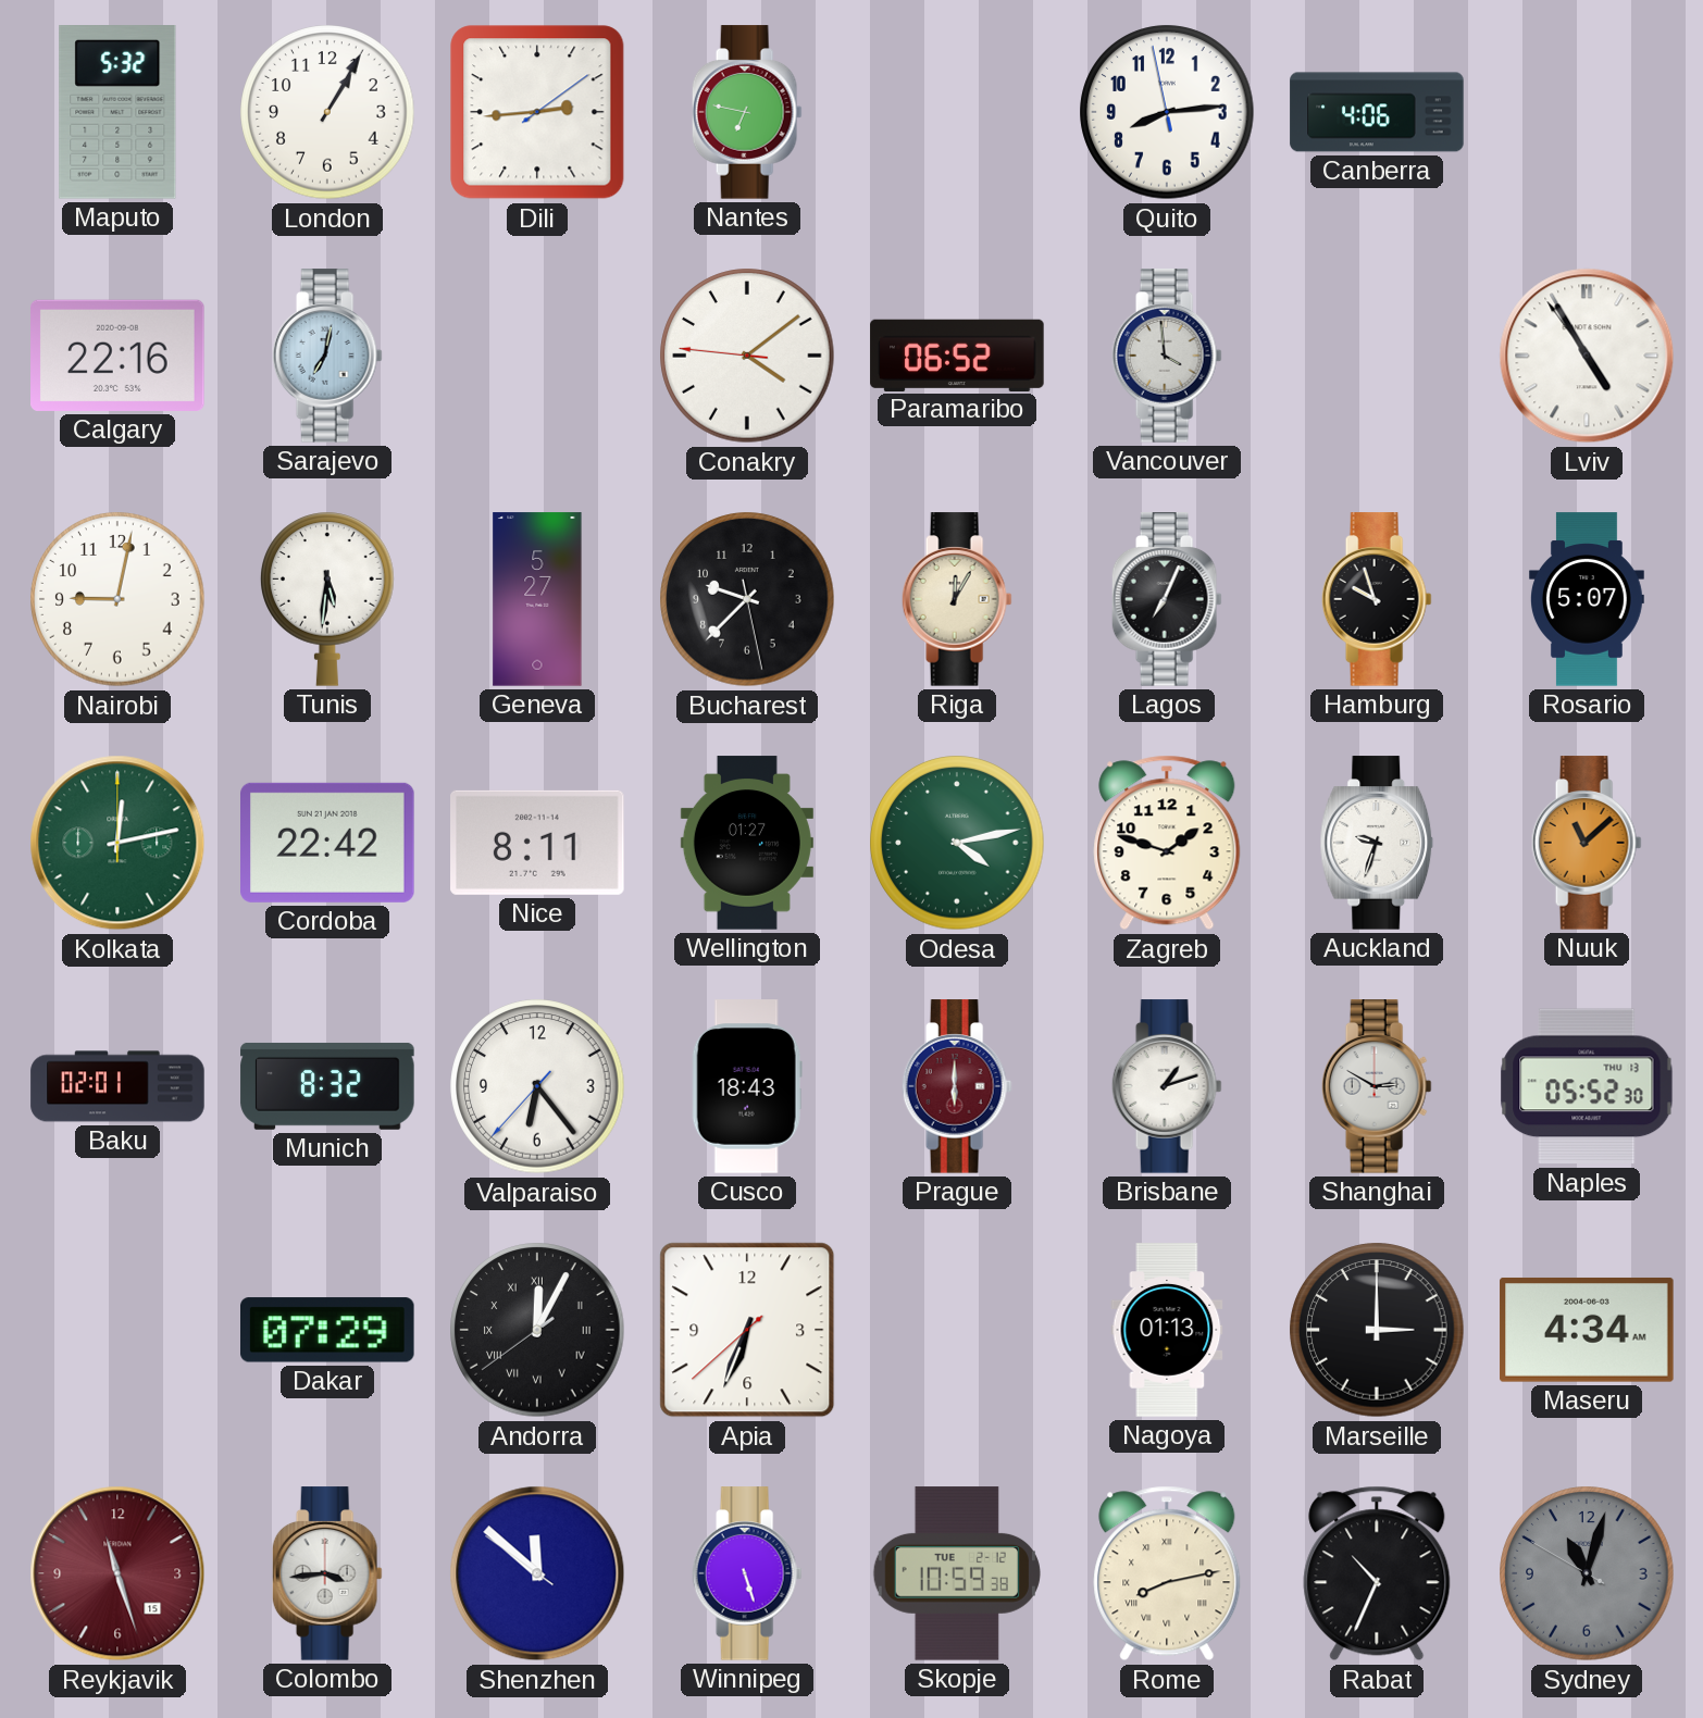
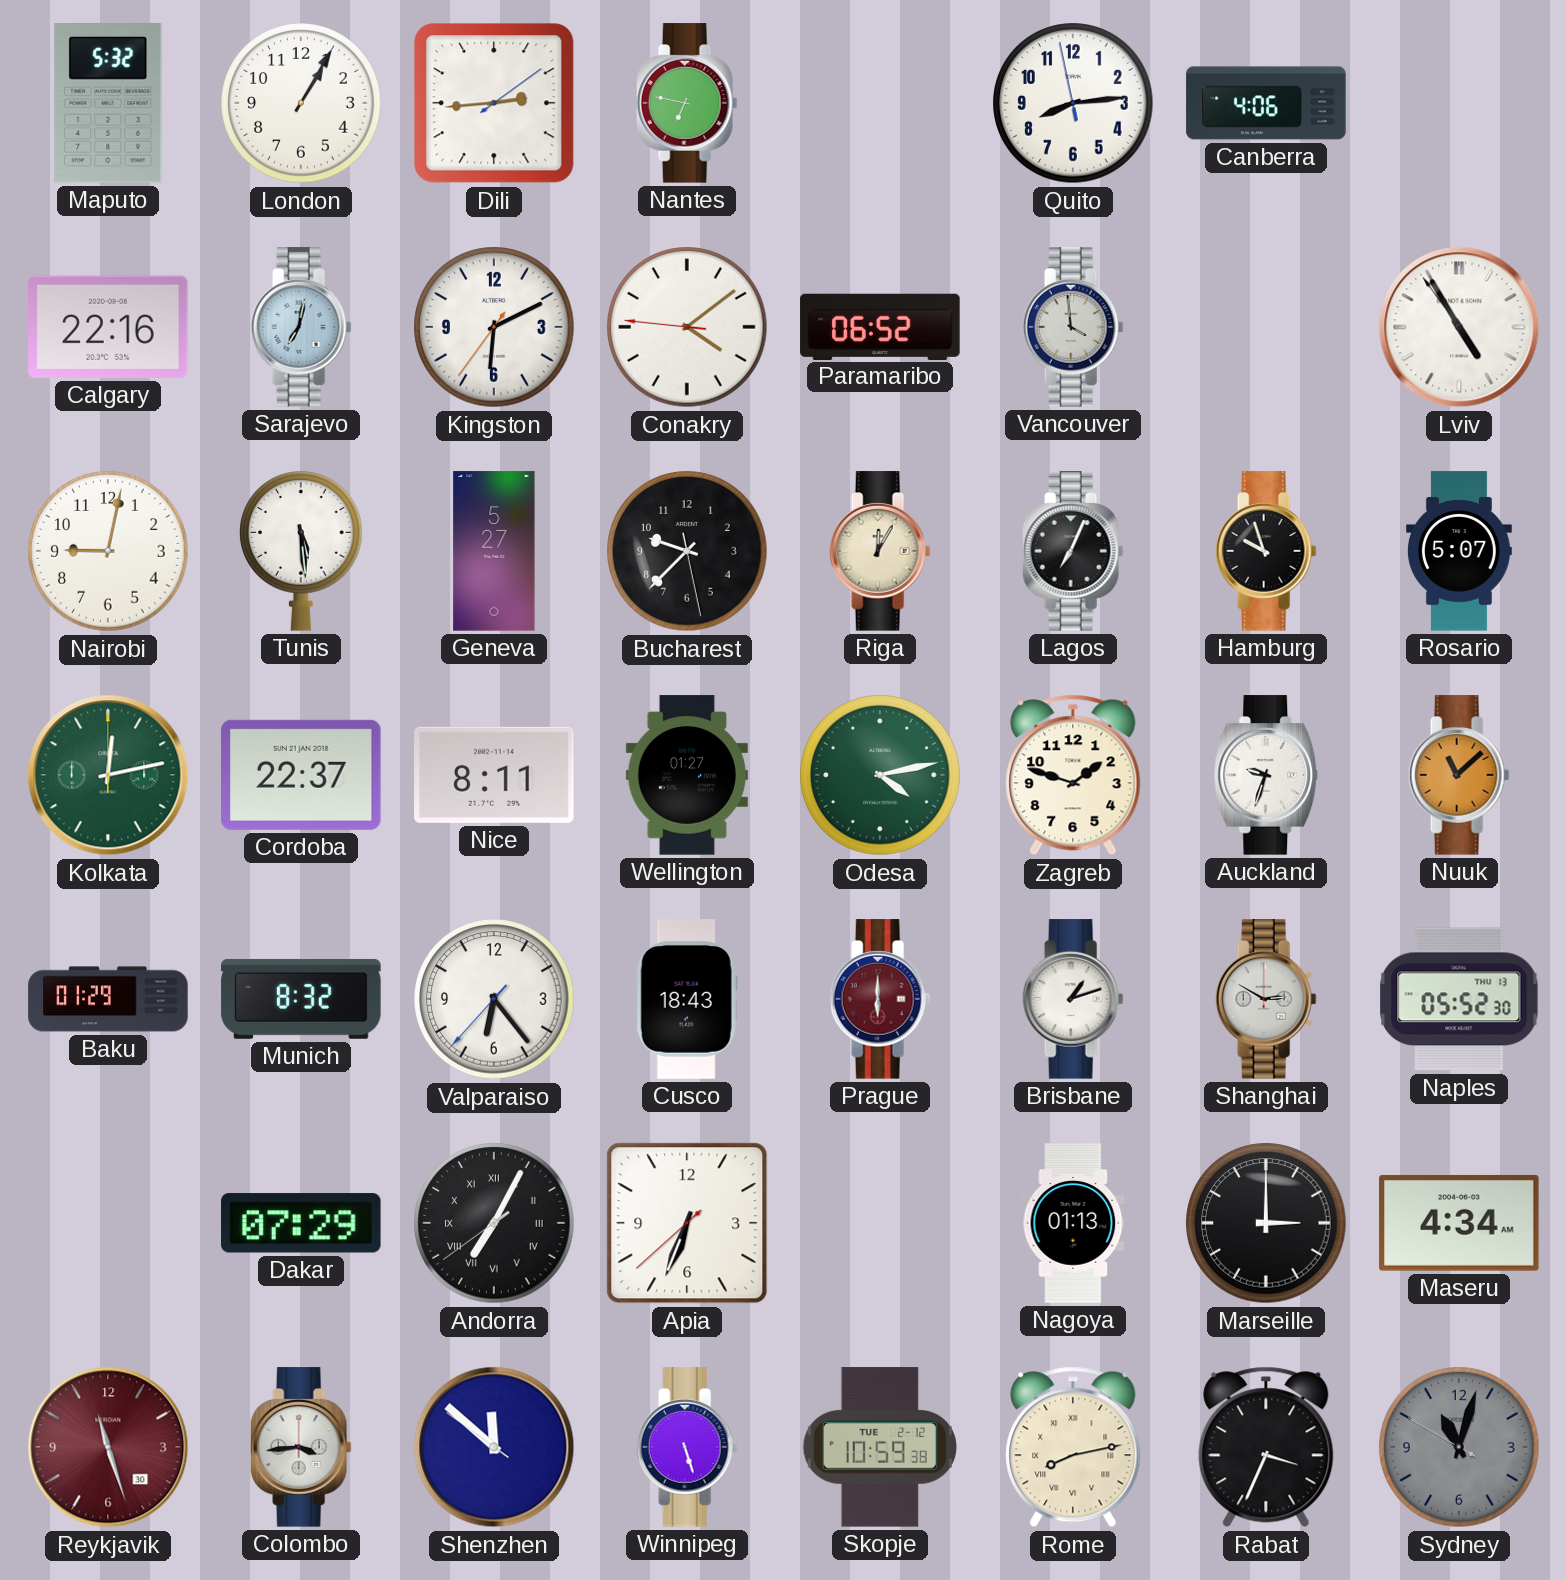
Kingston: none -> 6:10
Tunis: 5:31 -> 5:29
Cordoba: 22:42 -> 22:37
Baku: 02:01 -> 01:29
Andorra: 12:04 -> 7:04
Reykjavik date: 15 -> 30
Rabat: 10:34 -> 3:34
